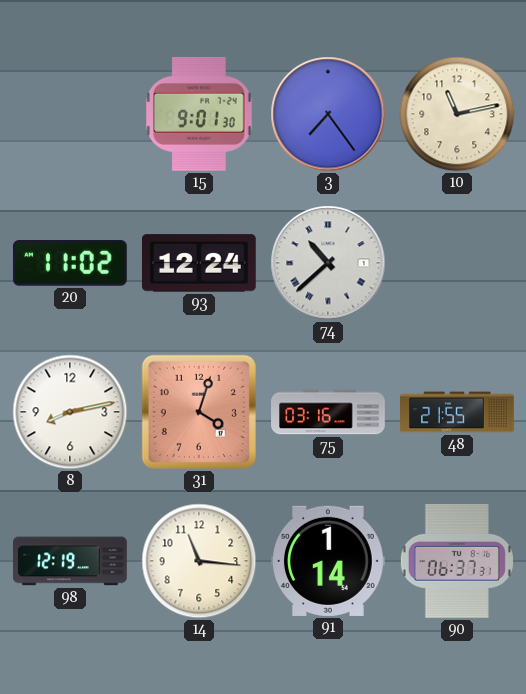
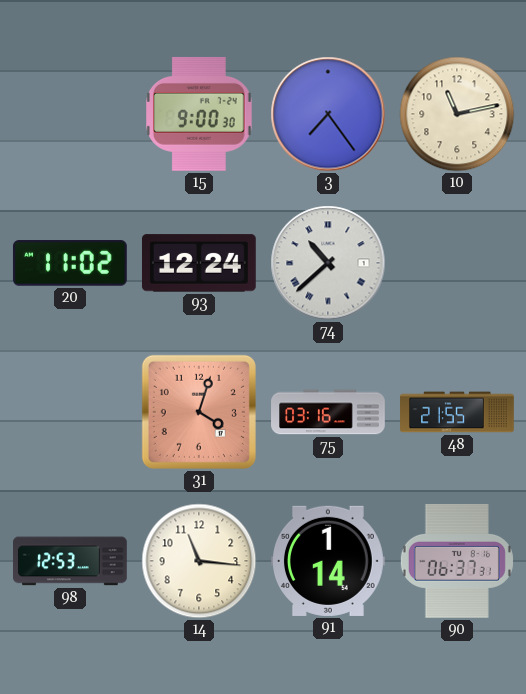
15: 9:01 -> 9:00
8: 8:13 -> none
98: 12:19 -> 12:53
